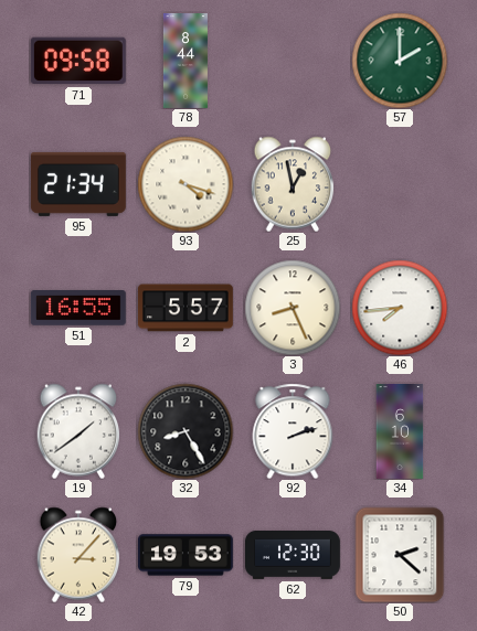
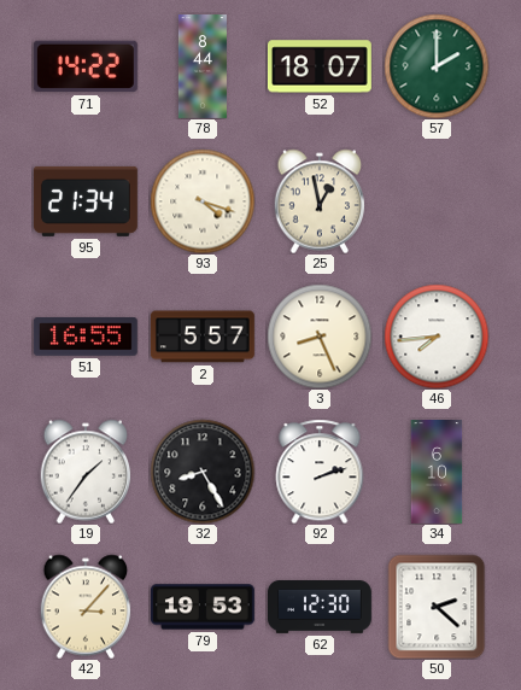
71: 09:58 -> 14:22
52: none -> 18:07
19: 1:39 -> 1:36
